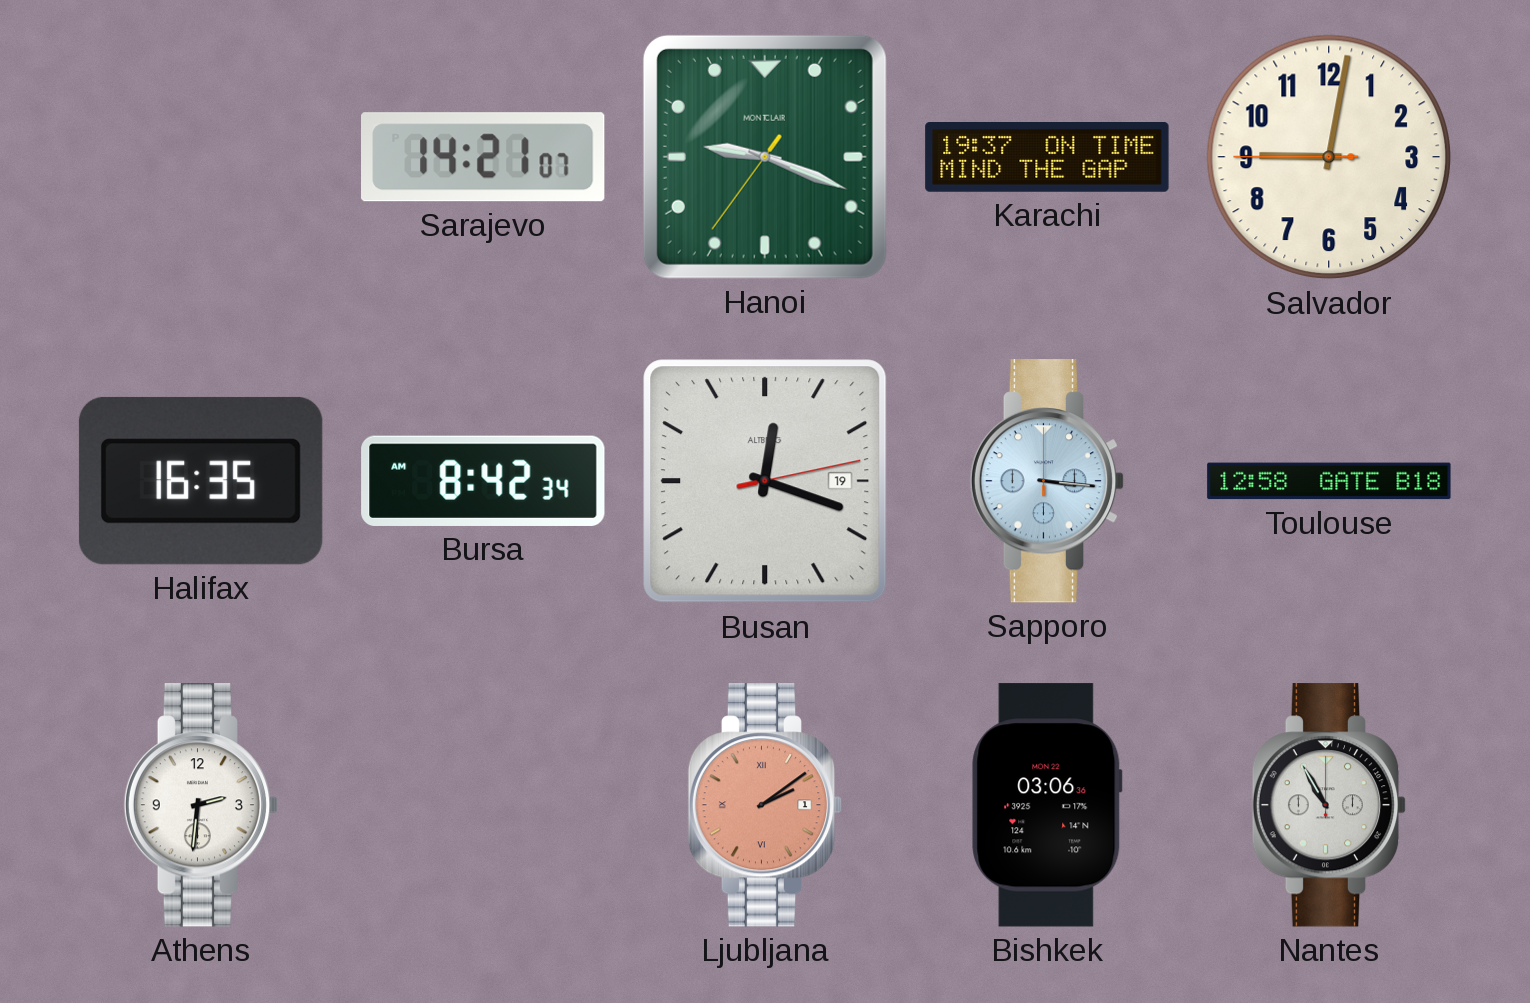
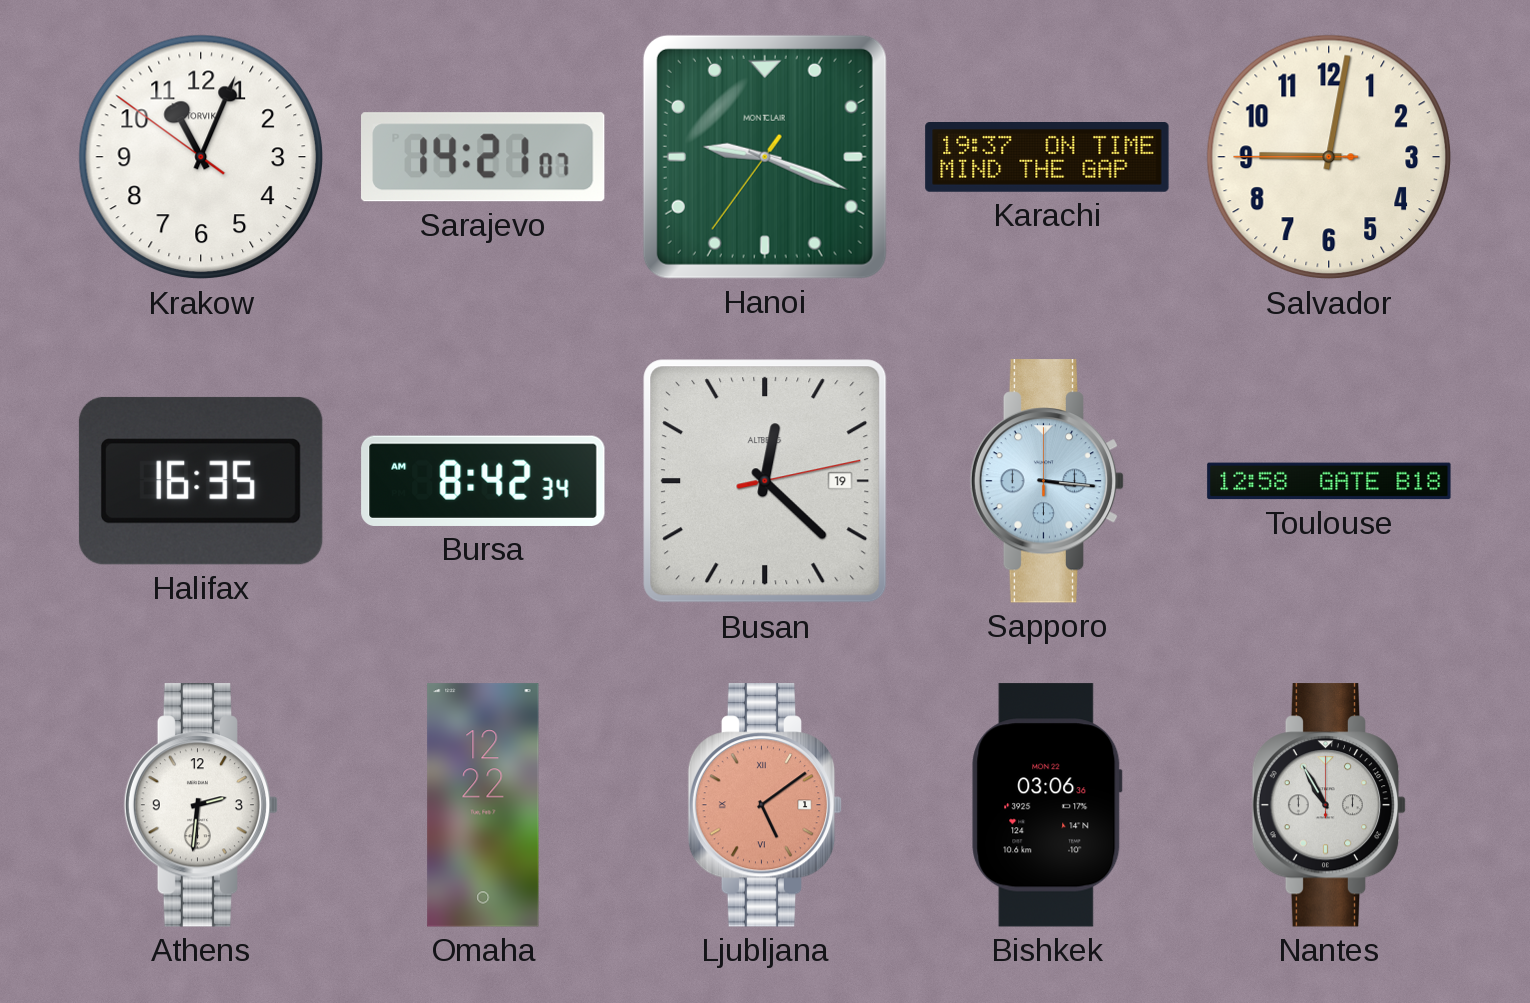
Krakow: none -> 11:03
Busan: 12:18 -> 12:22
Omaha: none -> 12:22
Ljubljana: 2:09 -> 5:09
